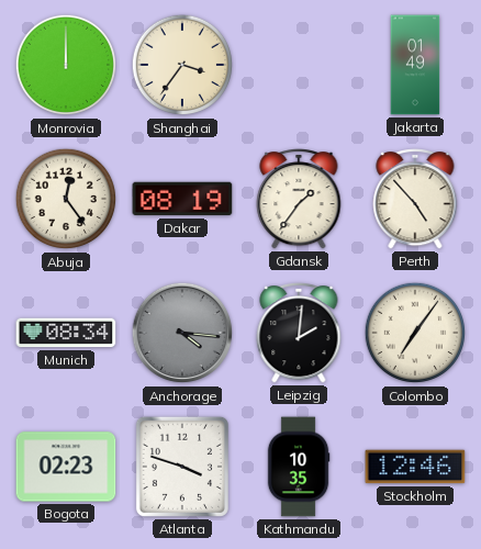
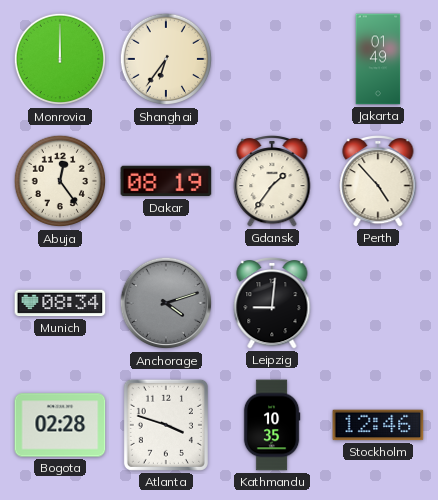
Shanghai: 3:36 -> 6:36
Anchorage: 4:16 -> 4:12
Leipzig: 2:01 -> 9:01
Colombo: 7:06 -> none
Bogota: 02:23 -> 02:28
